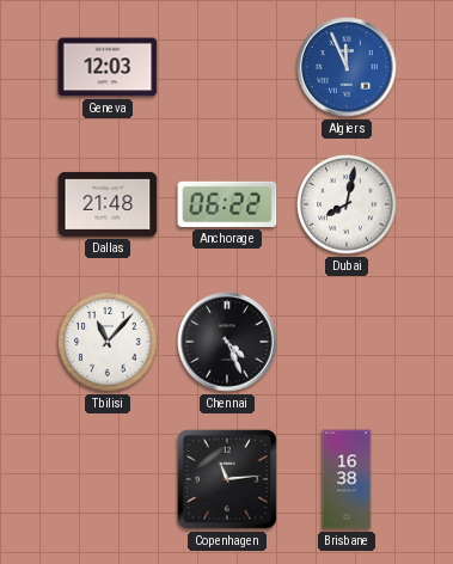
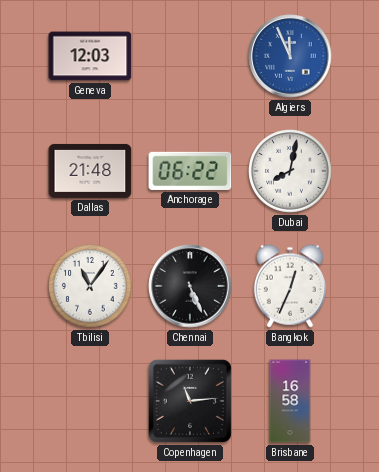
Tbilisi: 11:07 -> 11:06
Chennai: 4:26 -> 5:26
Bangkok: none -> 12:34
Brisbane: 16:38 -> 16:58
